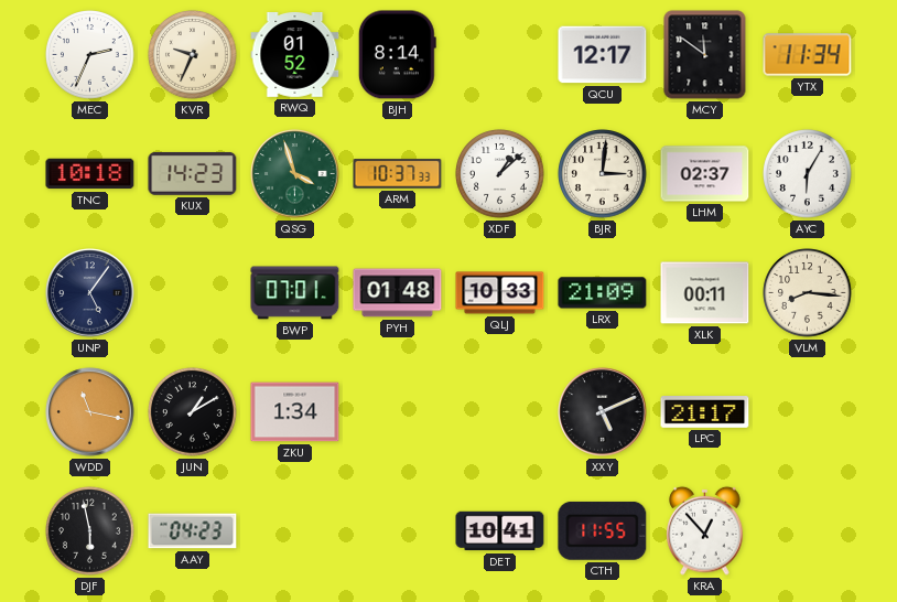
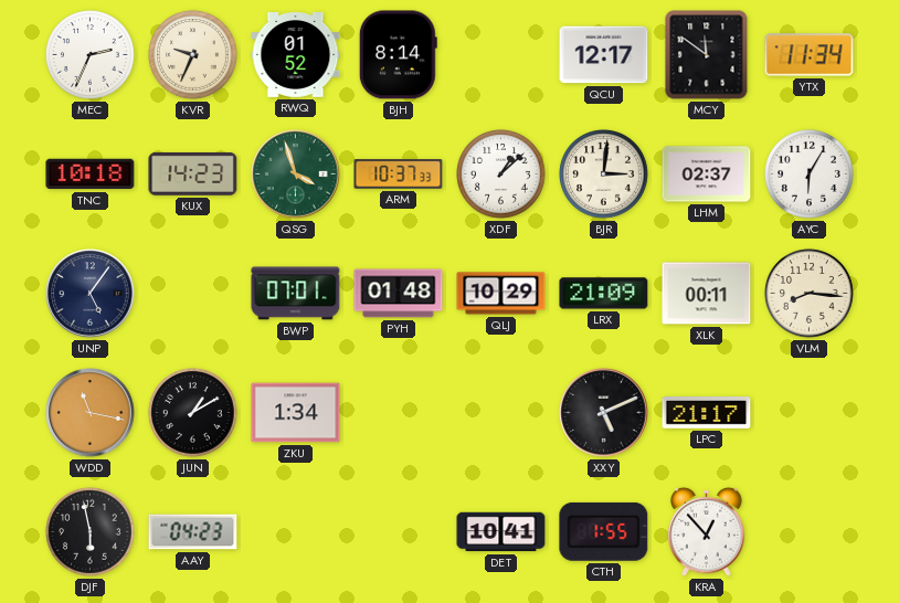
QLJ: 10:33 -> 10:29
CTH: 11:55 -> 1:55
